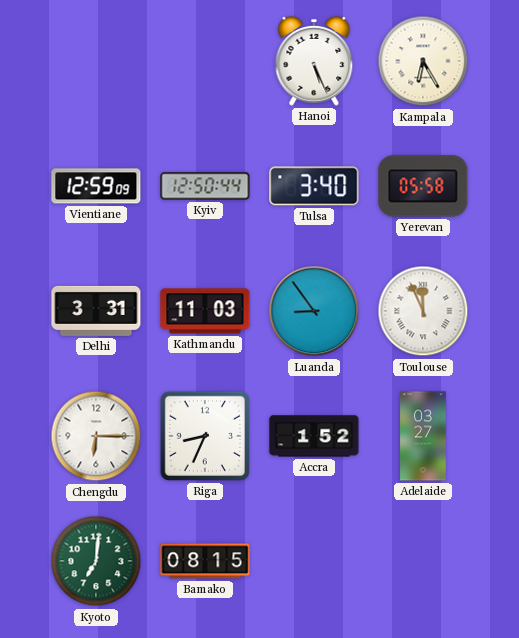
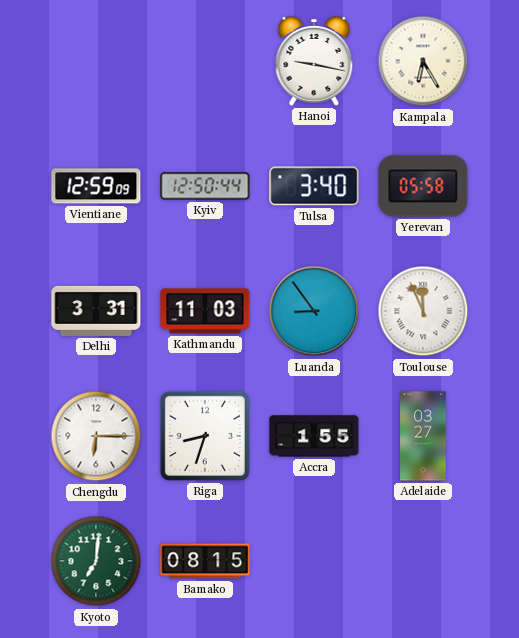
Hanoi: 5:26 -> 9:17
Riga: 8:34 -> 8:33
Accra: 1:52 -> 1:55
